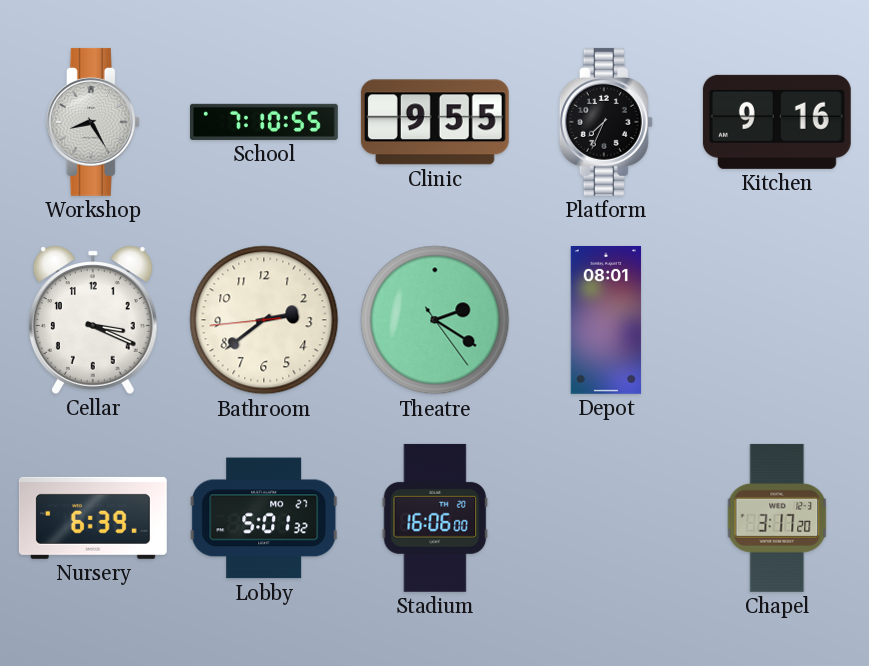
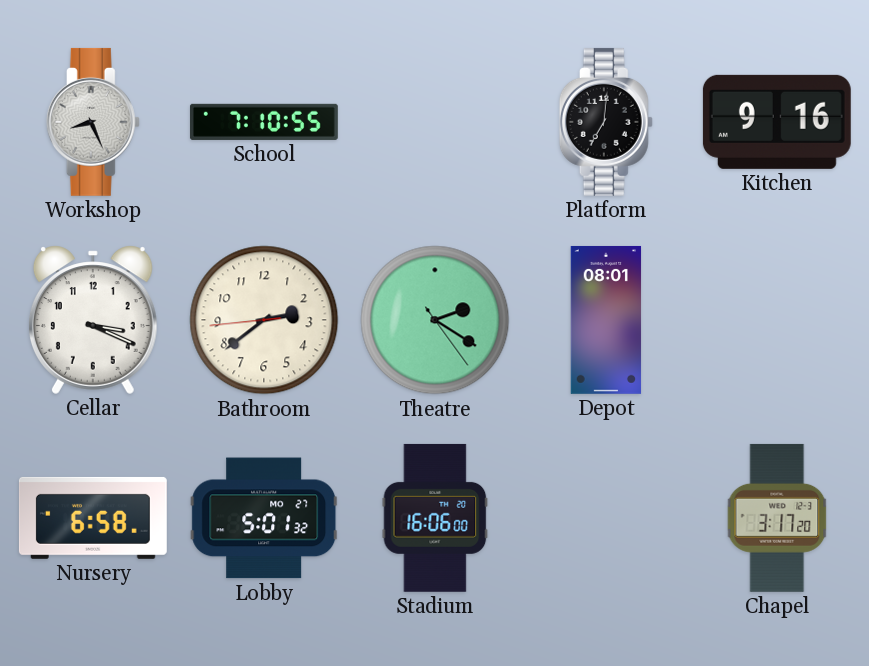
Workshop: 8:25 -> 8:26
Clinic: 9:55 -> none
Platform: 7:34 -> 7:01
Nursery: 6:39 -> 6:58
